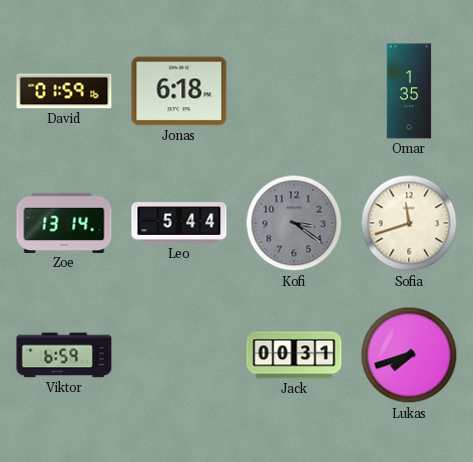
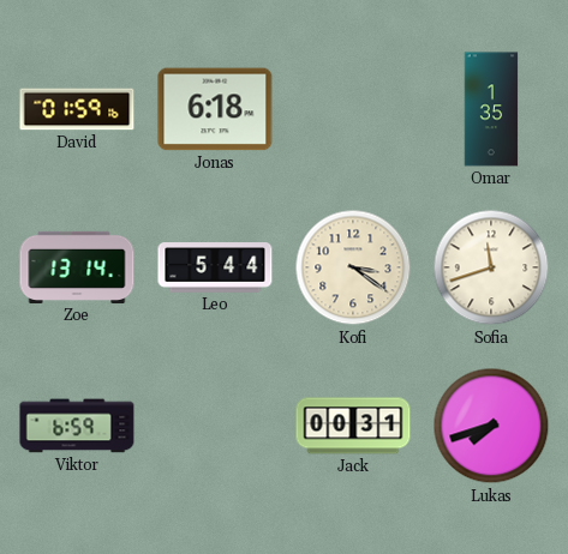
Kofi dial: grey -> cream
